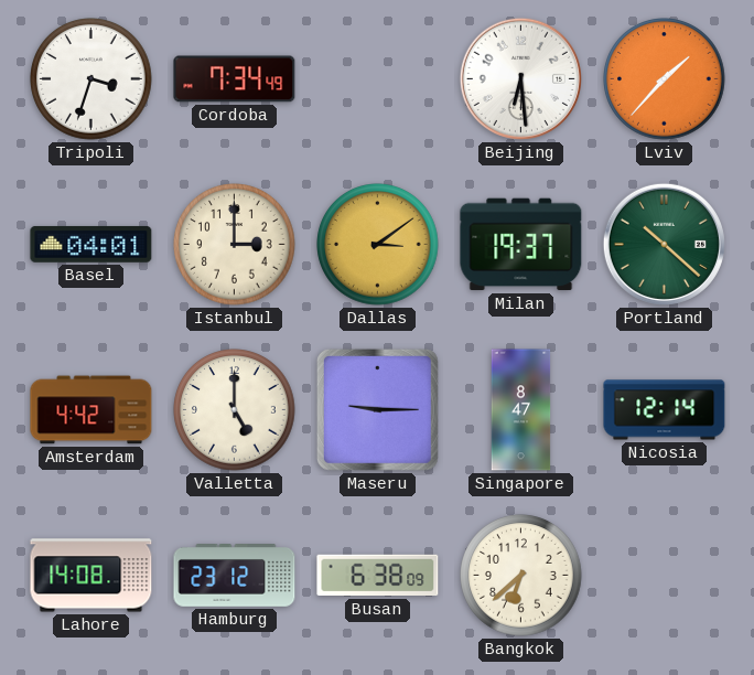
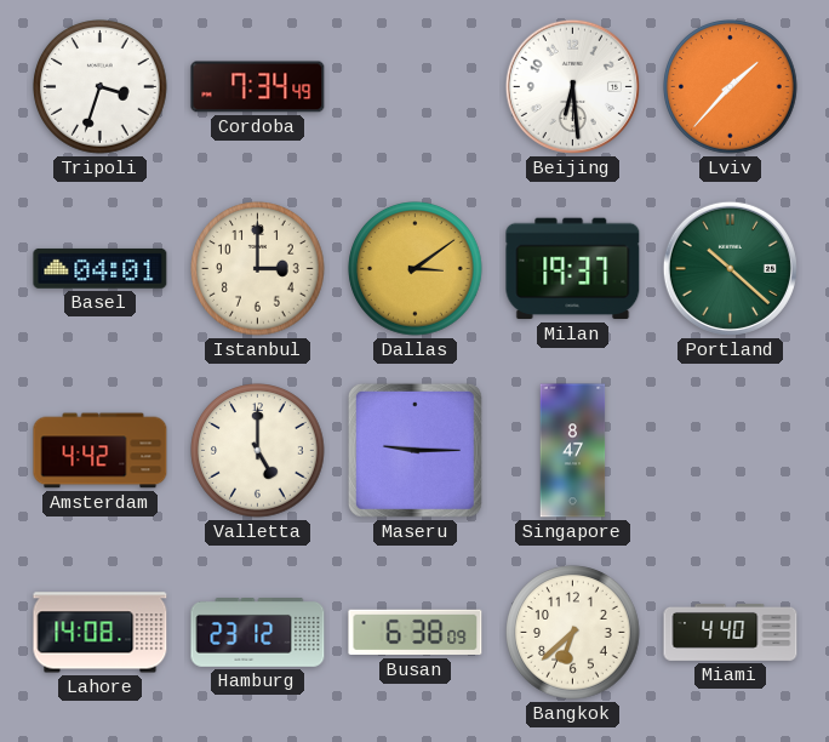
Nicosia: 12:14 -> none
Miami: none -> 4:40
